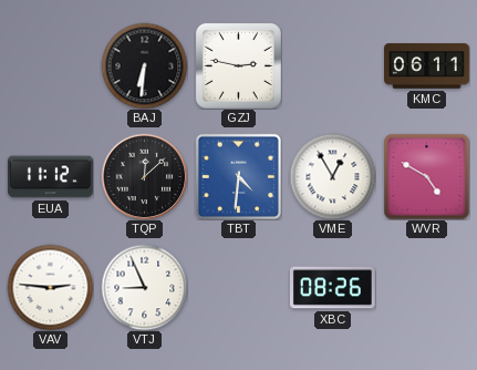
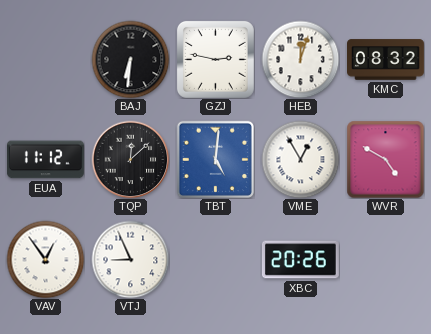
HEB: none -> 12:03
KMC: 06:11 -> 08:32
TBT: 4:31 -> 5:01
VAV: 2:46 -> 12:54
XBC: 08:26 -> 20:26
